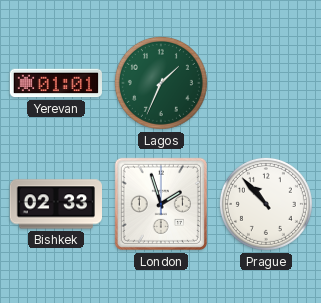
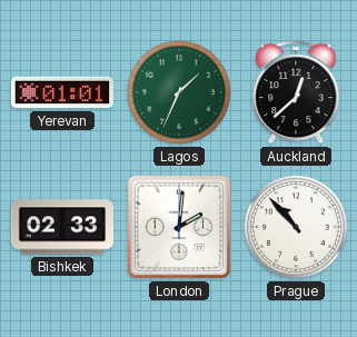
Auckland: none -> 12:38
London: 1:57 -> 2:01
